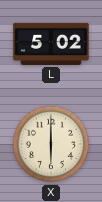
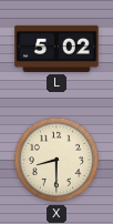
X: 6:00 -> 8:30
